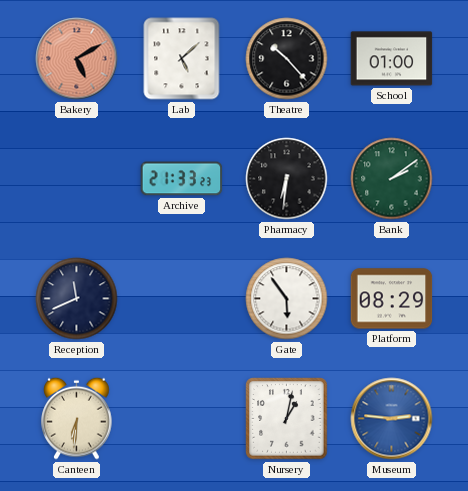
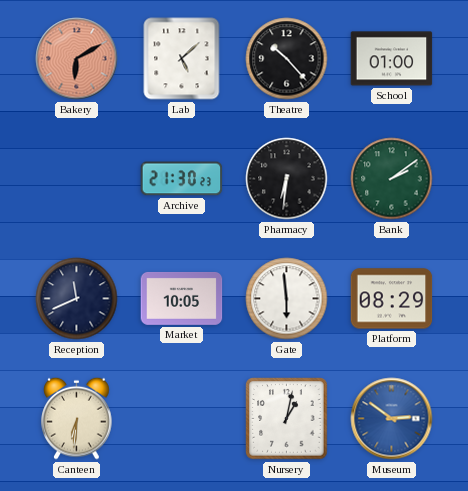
Bakery: 5:10 -> 6:10
Archive: 21:33 -> 21:30
Market: none -> 10:05
Gate: 5:54 -> 5:59
Museum: 2:46 -> 2:51
